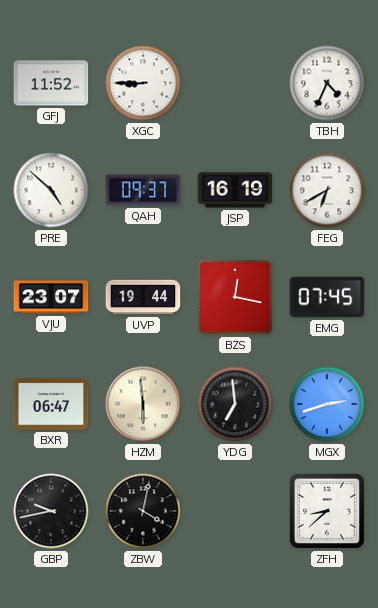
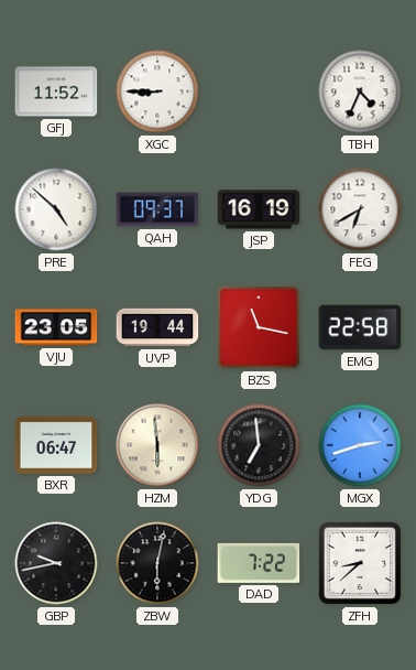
VJU: 23:07 -> 23:05
BZS: 12:17 -> 11:17
EMG: 07:45 -> 22:58
ZBW: 4:02 -> 6:02
DAD: none -> 7:22
